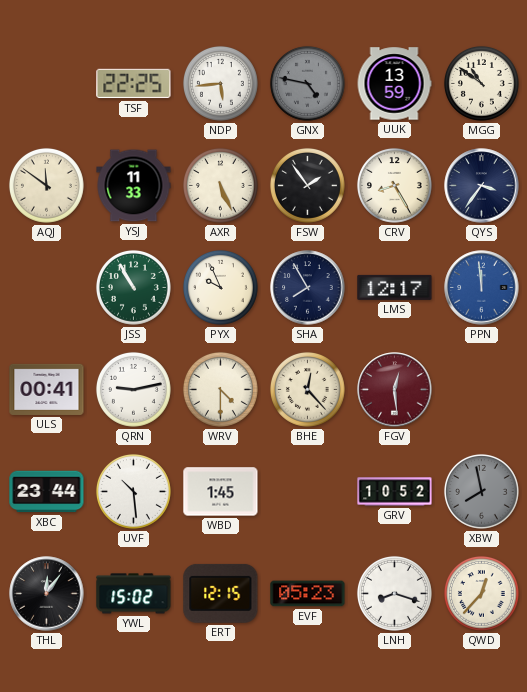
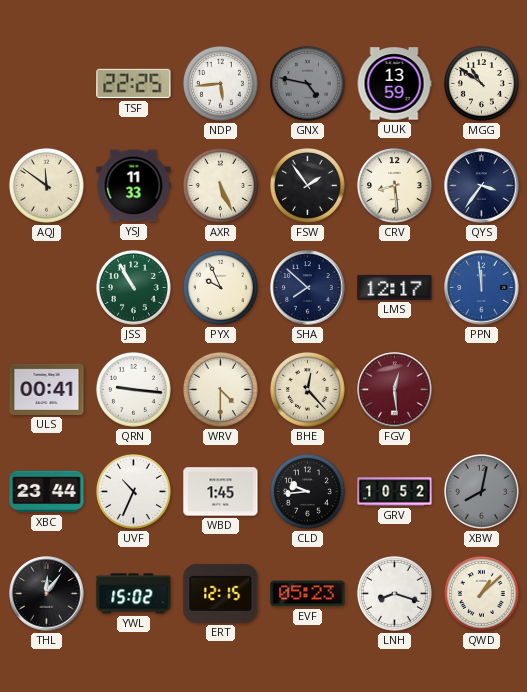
CRV: 8:25 -> 8:29
SHA: 7:55 -> 7:52
QRN: 9:13 -> 9:16
UVF: 10:29 -> 10:34
CLD: none -> 9:44
XBW: 7:58 -> 8:02
QWD: 12:37 -> 1:08
